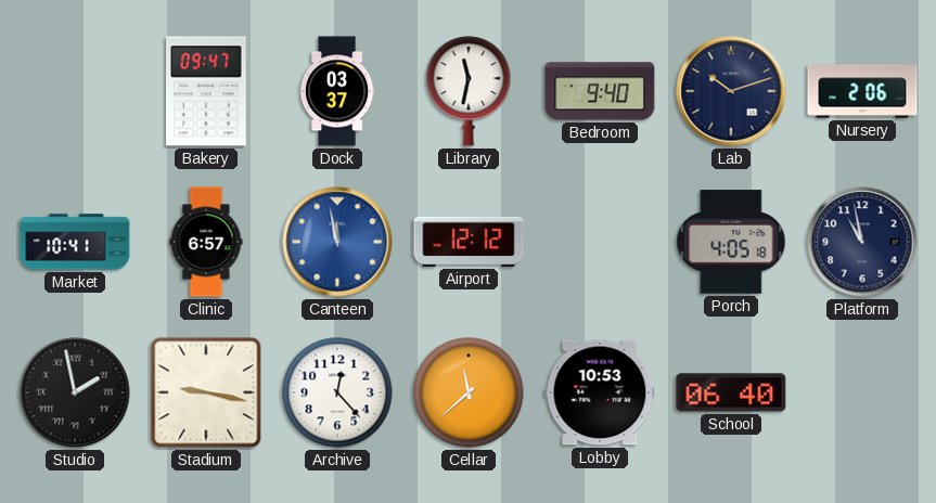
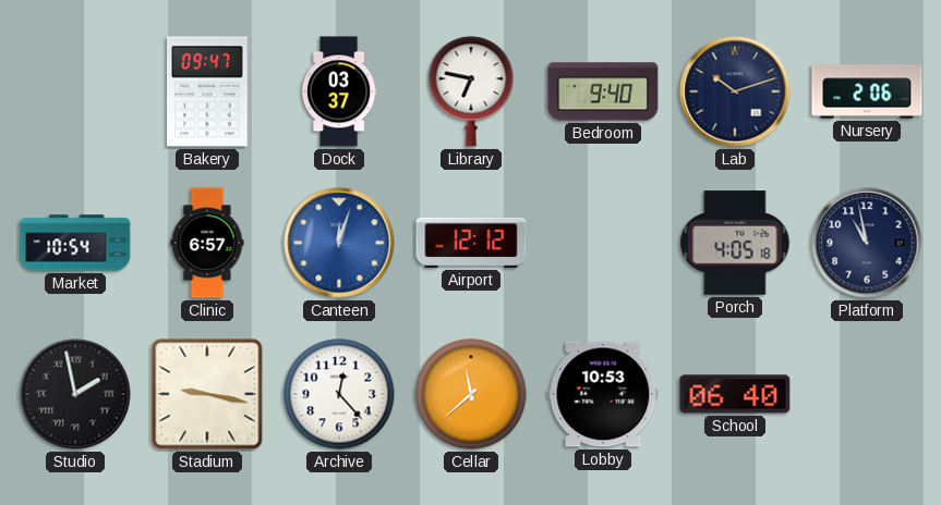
Library: 11:32 -> 6:47
Market: 10:41 -> 10:54
Canteen: 11:58 -> 12:03
